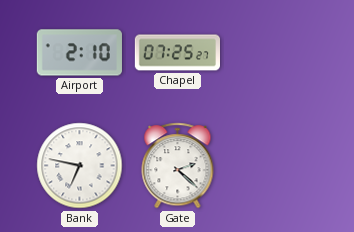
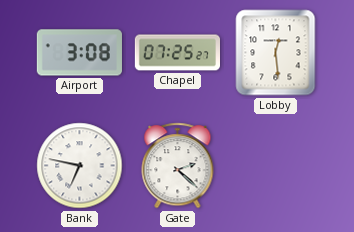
Airport: 2:10 -> 3:08
Lobby: none -> 12:29
